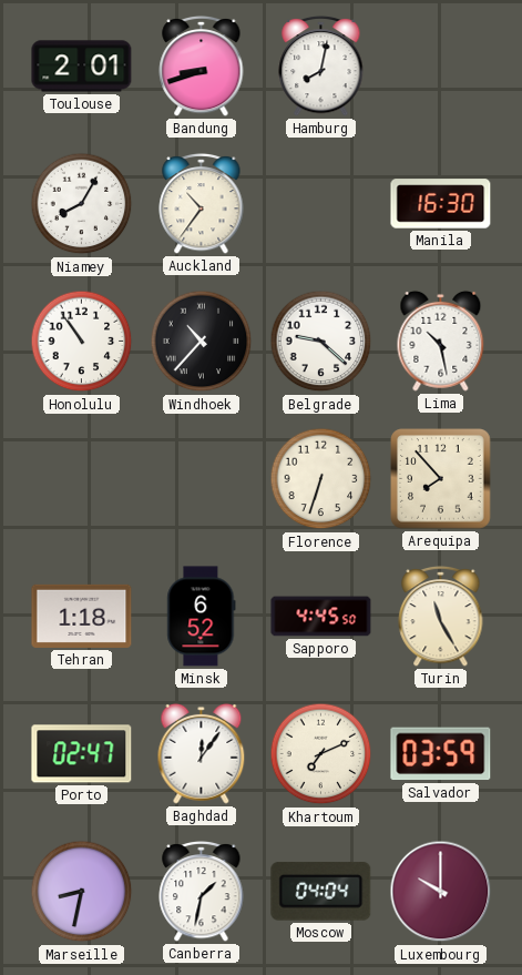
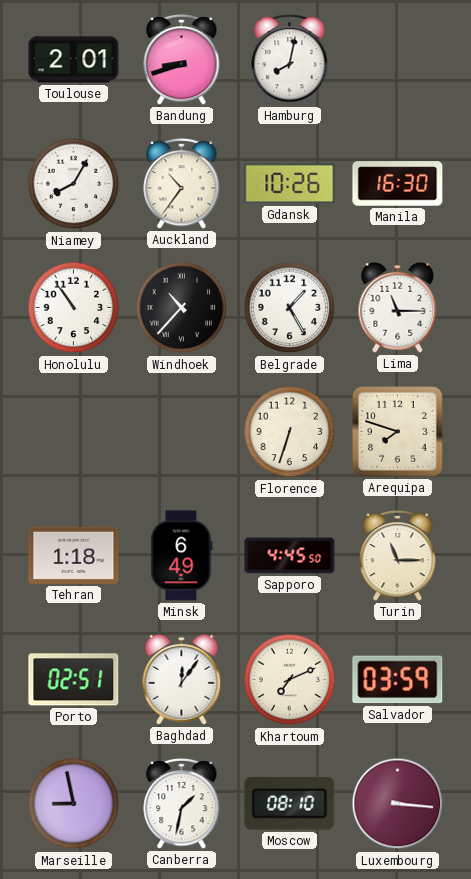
Gdansk: none -> 10:26
Belgrade: 9:22 -> 1:25
Lima: 10:28 -> 11:15
Arequipa: 7:53 -> 7:48
Minsk: 6:52 -> 6:49
Turin: 11:25 -> 11:15
Porto: 02:47 -> 02:51
Marseille: 8:32 -> 8:58
Moscow: 04:04 -> 08:10
Luxembourg: 10:00 -> 3:16
